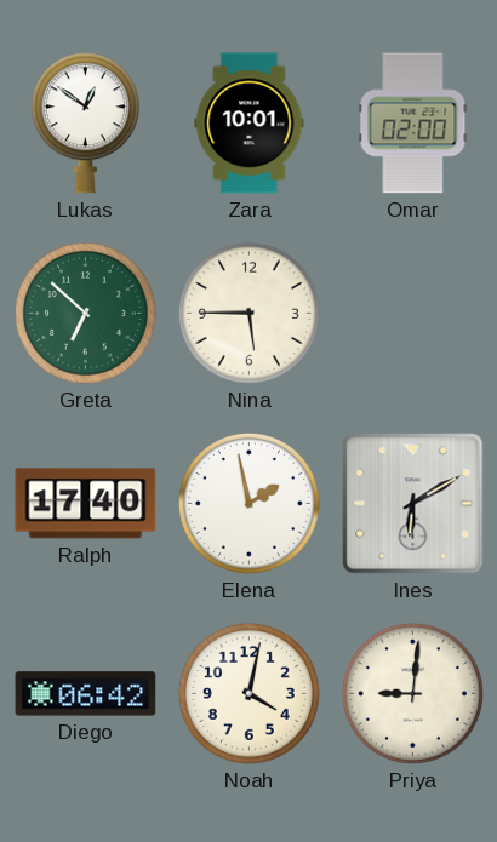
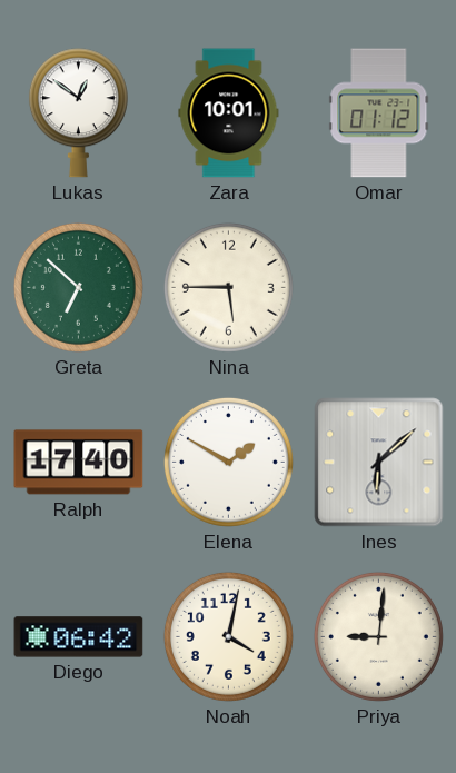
Omar: 02:00 -> 01:12
Elena: 1:58 -> 1:50
Ines: 6:10 -> 6:08
